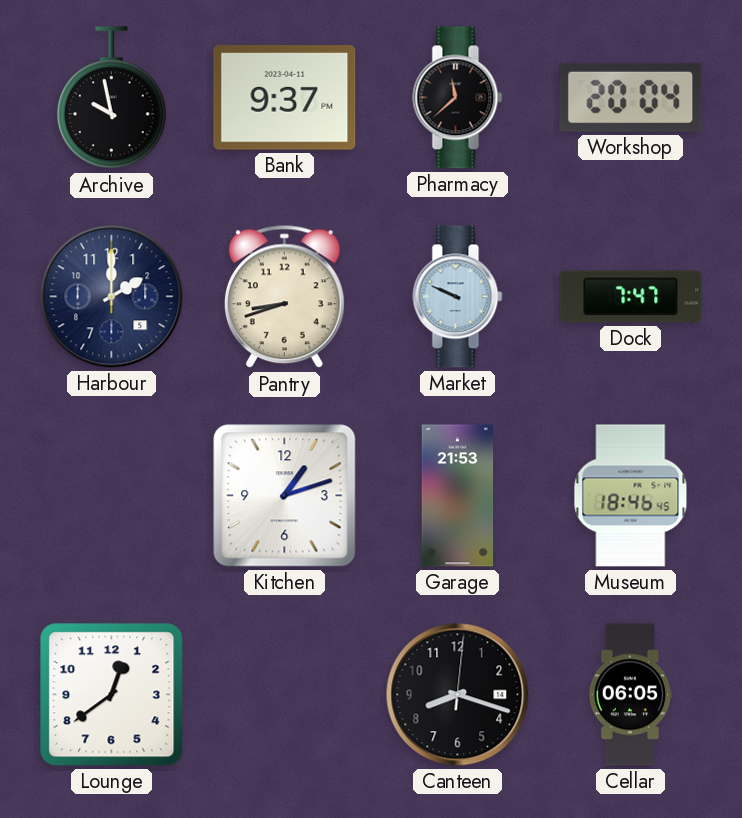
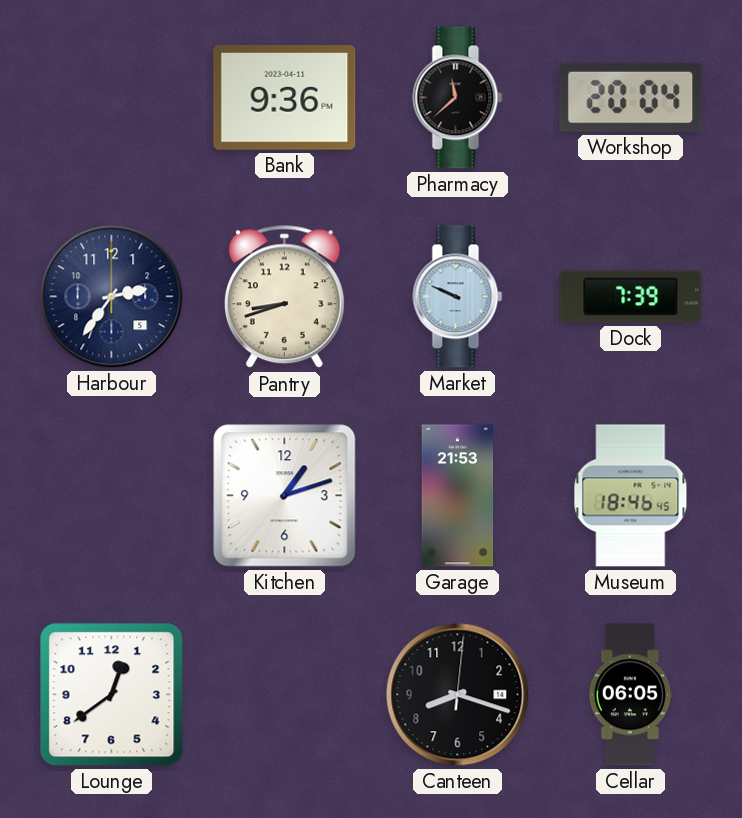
Archive: 9:58 -> none
Bank: 9:37 -> 9:36
Harbour: 2:00 -> 2:36
Dock: 7:47 -> 7:39
